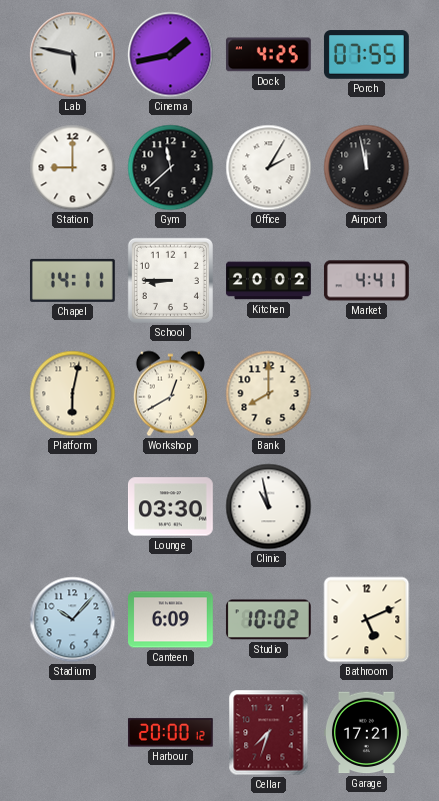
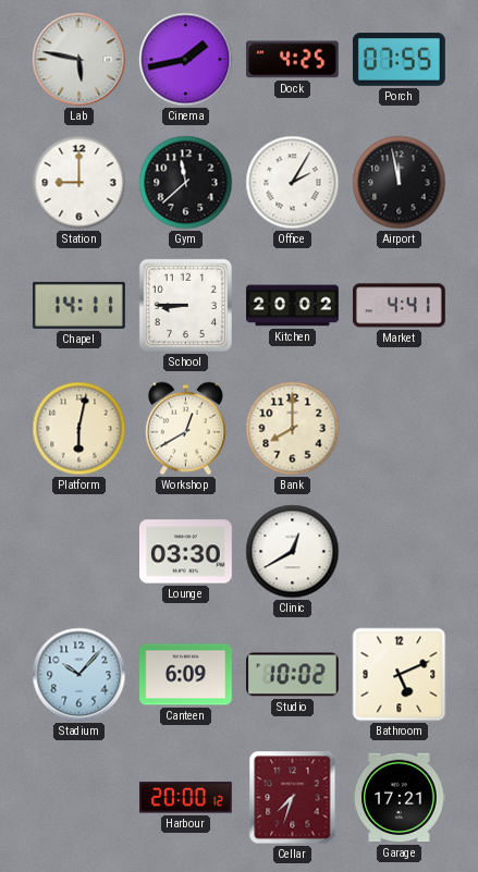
Clinic: 10:58 -> 12:40
